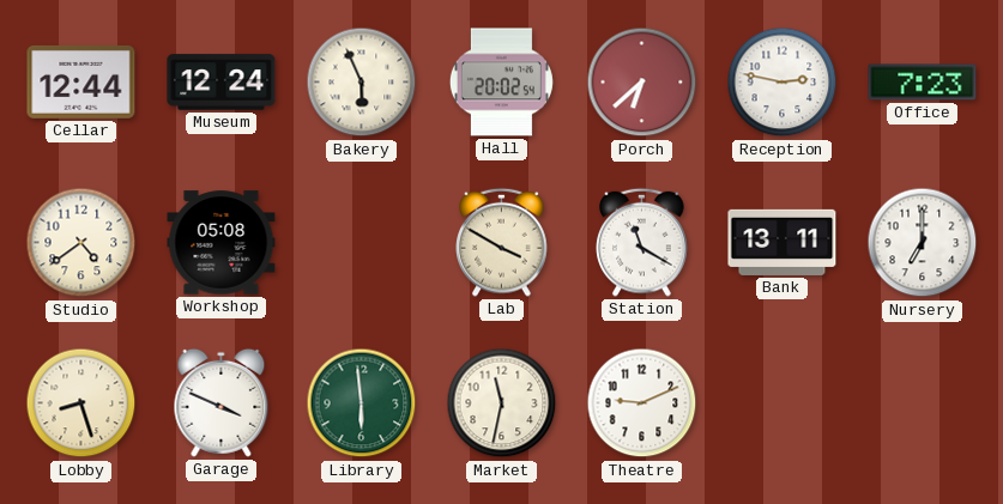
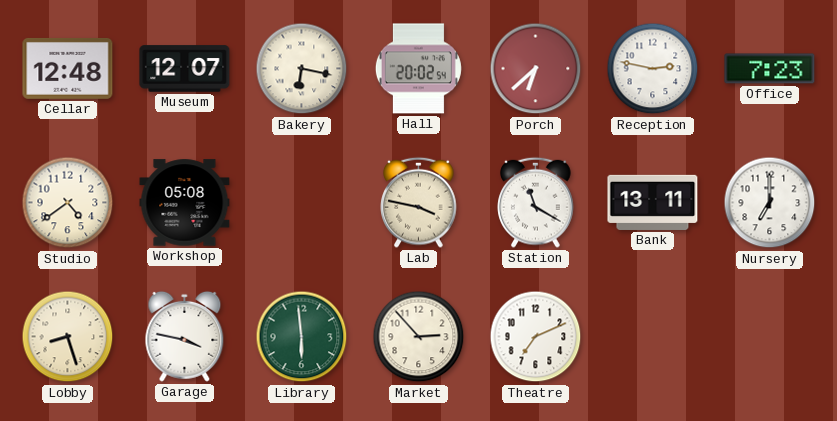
Cellar: 12:44 -> 12:48
Museum: 12:24 -> 12:07
Bakery: 5:56 -> 6:17
Lab: 3:50 -> 3:47
Garage: 3:49 -> 3:47
Market: 11:32 -> 2:53
Theatre: 9:11 -> 7:11
